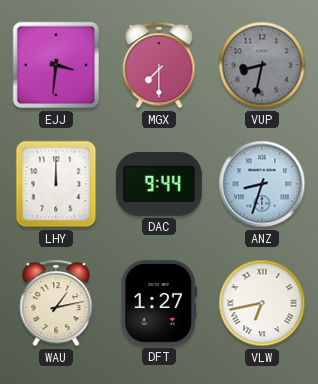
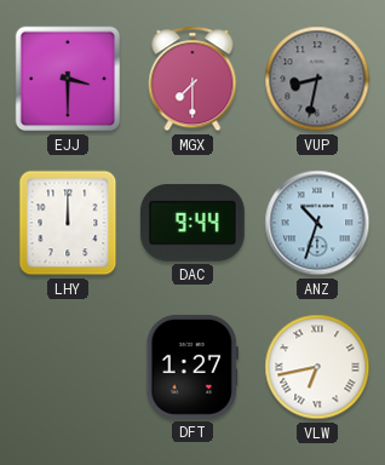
EJJ: 3:31 -> 3:30
ANZ: 8:33 -> 10:33
WAU: 1:13 -> none
